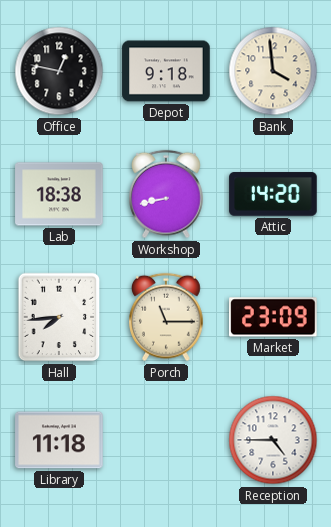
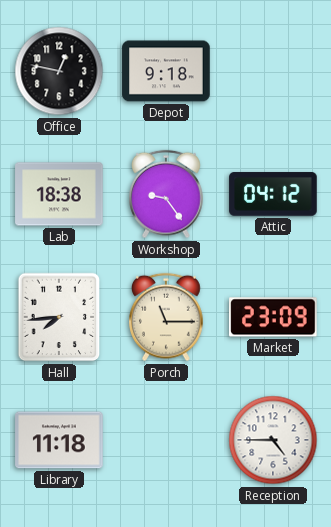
Bank: 3:59 -> none
Workshop: 8:43 -> 9:24
Attic: 14:20 -> 04:12
